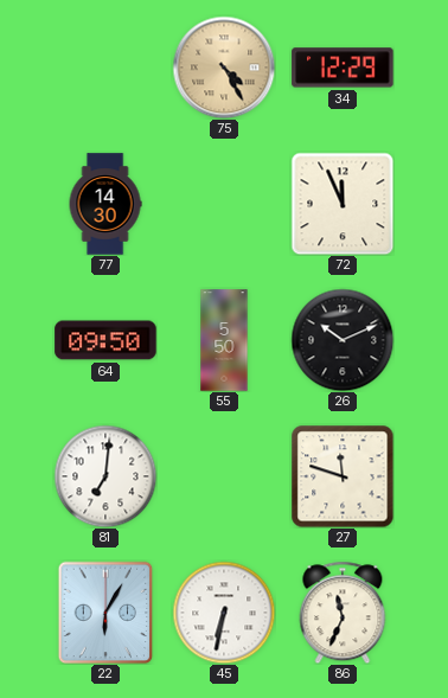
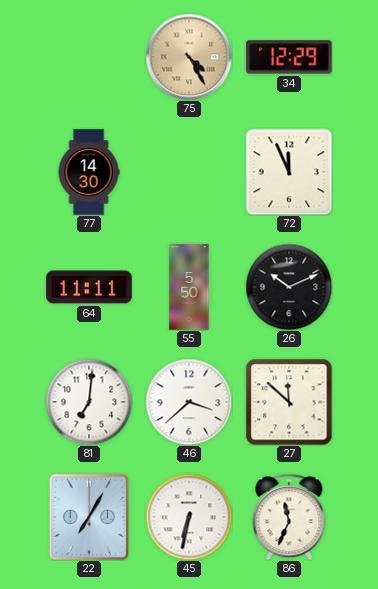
64: 09:50 -> 11:11
46: none -> 3:38
27: 11:48 -> 11:52
22: 6:05 -> 7:05
